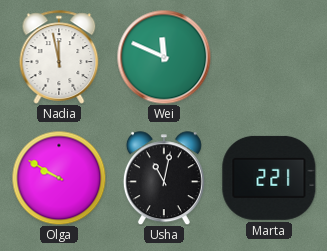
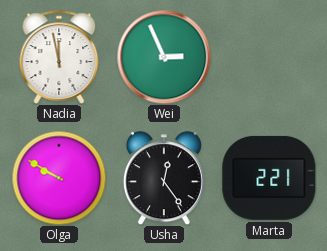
Wei: 11:49 -> 2:56
Usha: 11:02 -> 12:24
